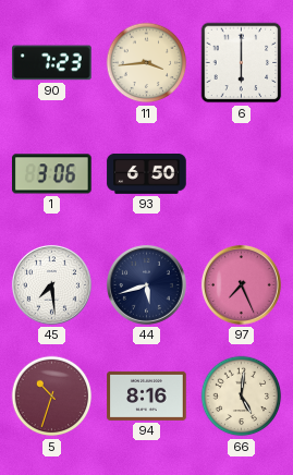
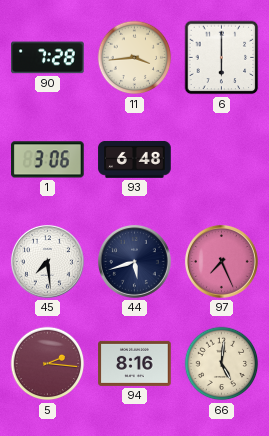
90: 7:23 -> 7:28
93: 6:50 -> 6:48
5: 10:33 -> 2:16
